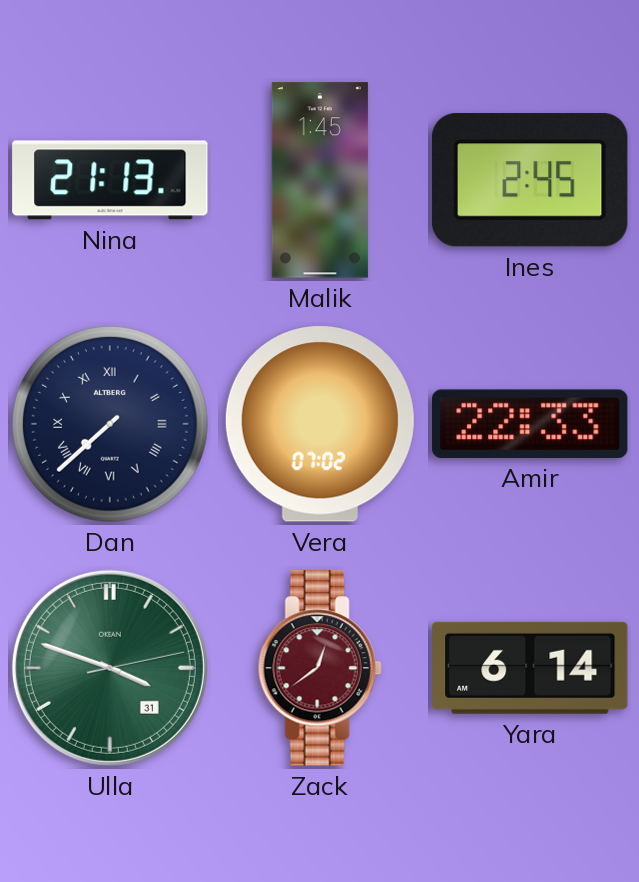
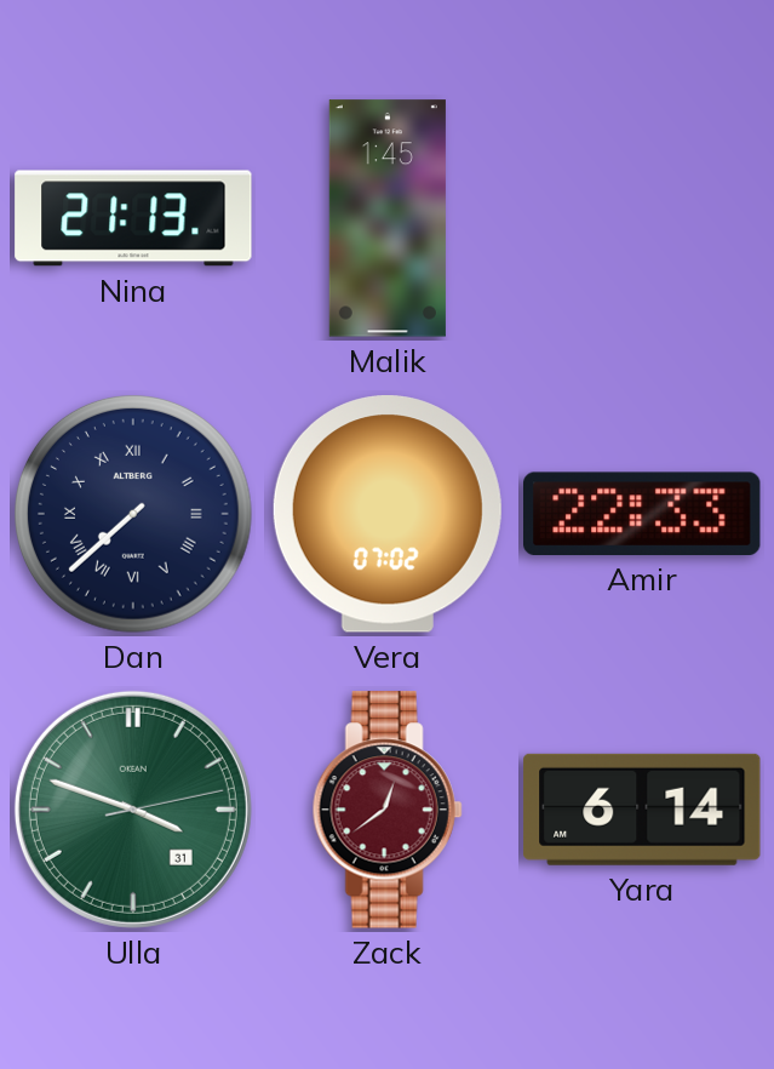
Ines: 2:45 -> none
